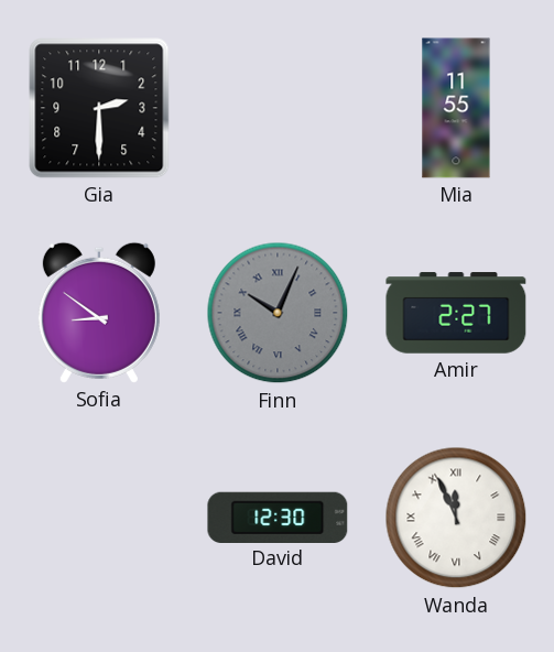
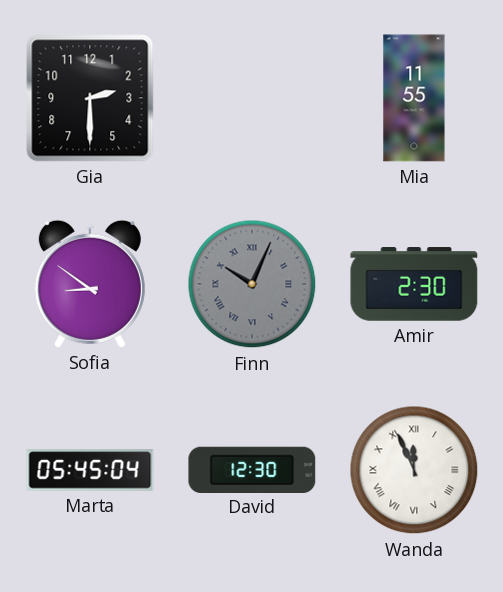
Amir: 2:27 -> 2:30
Marta: none -> 05:45
